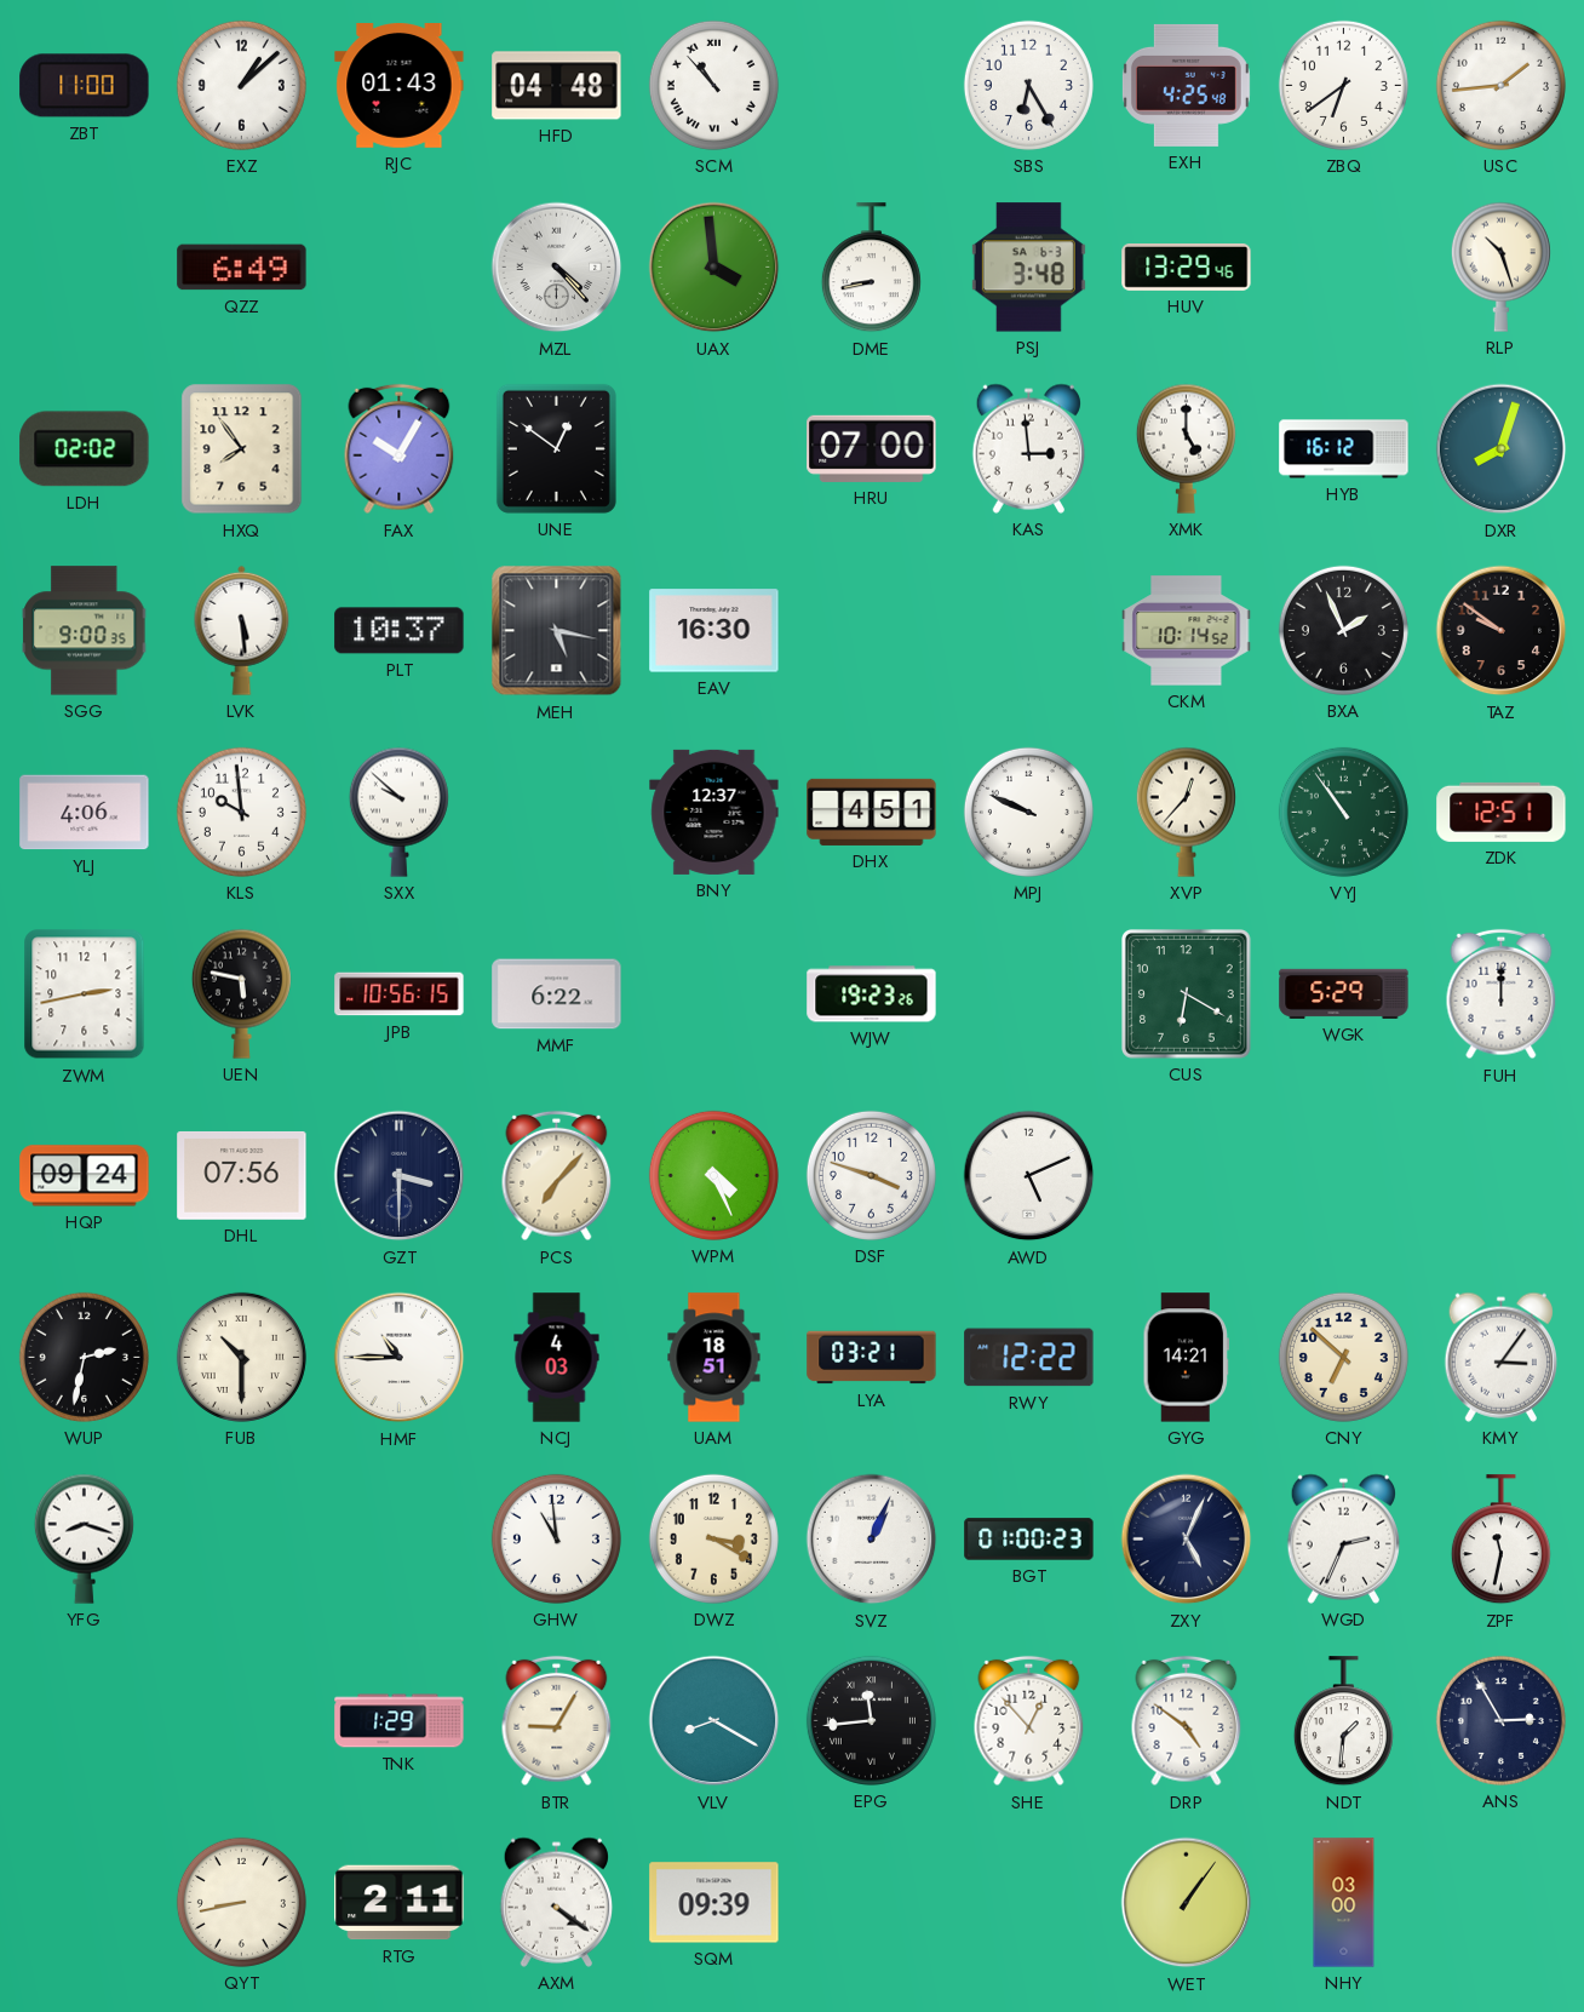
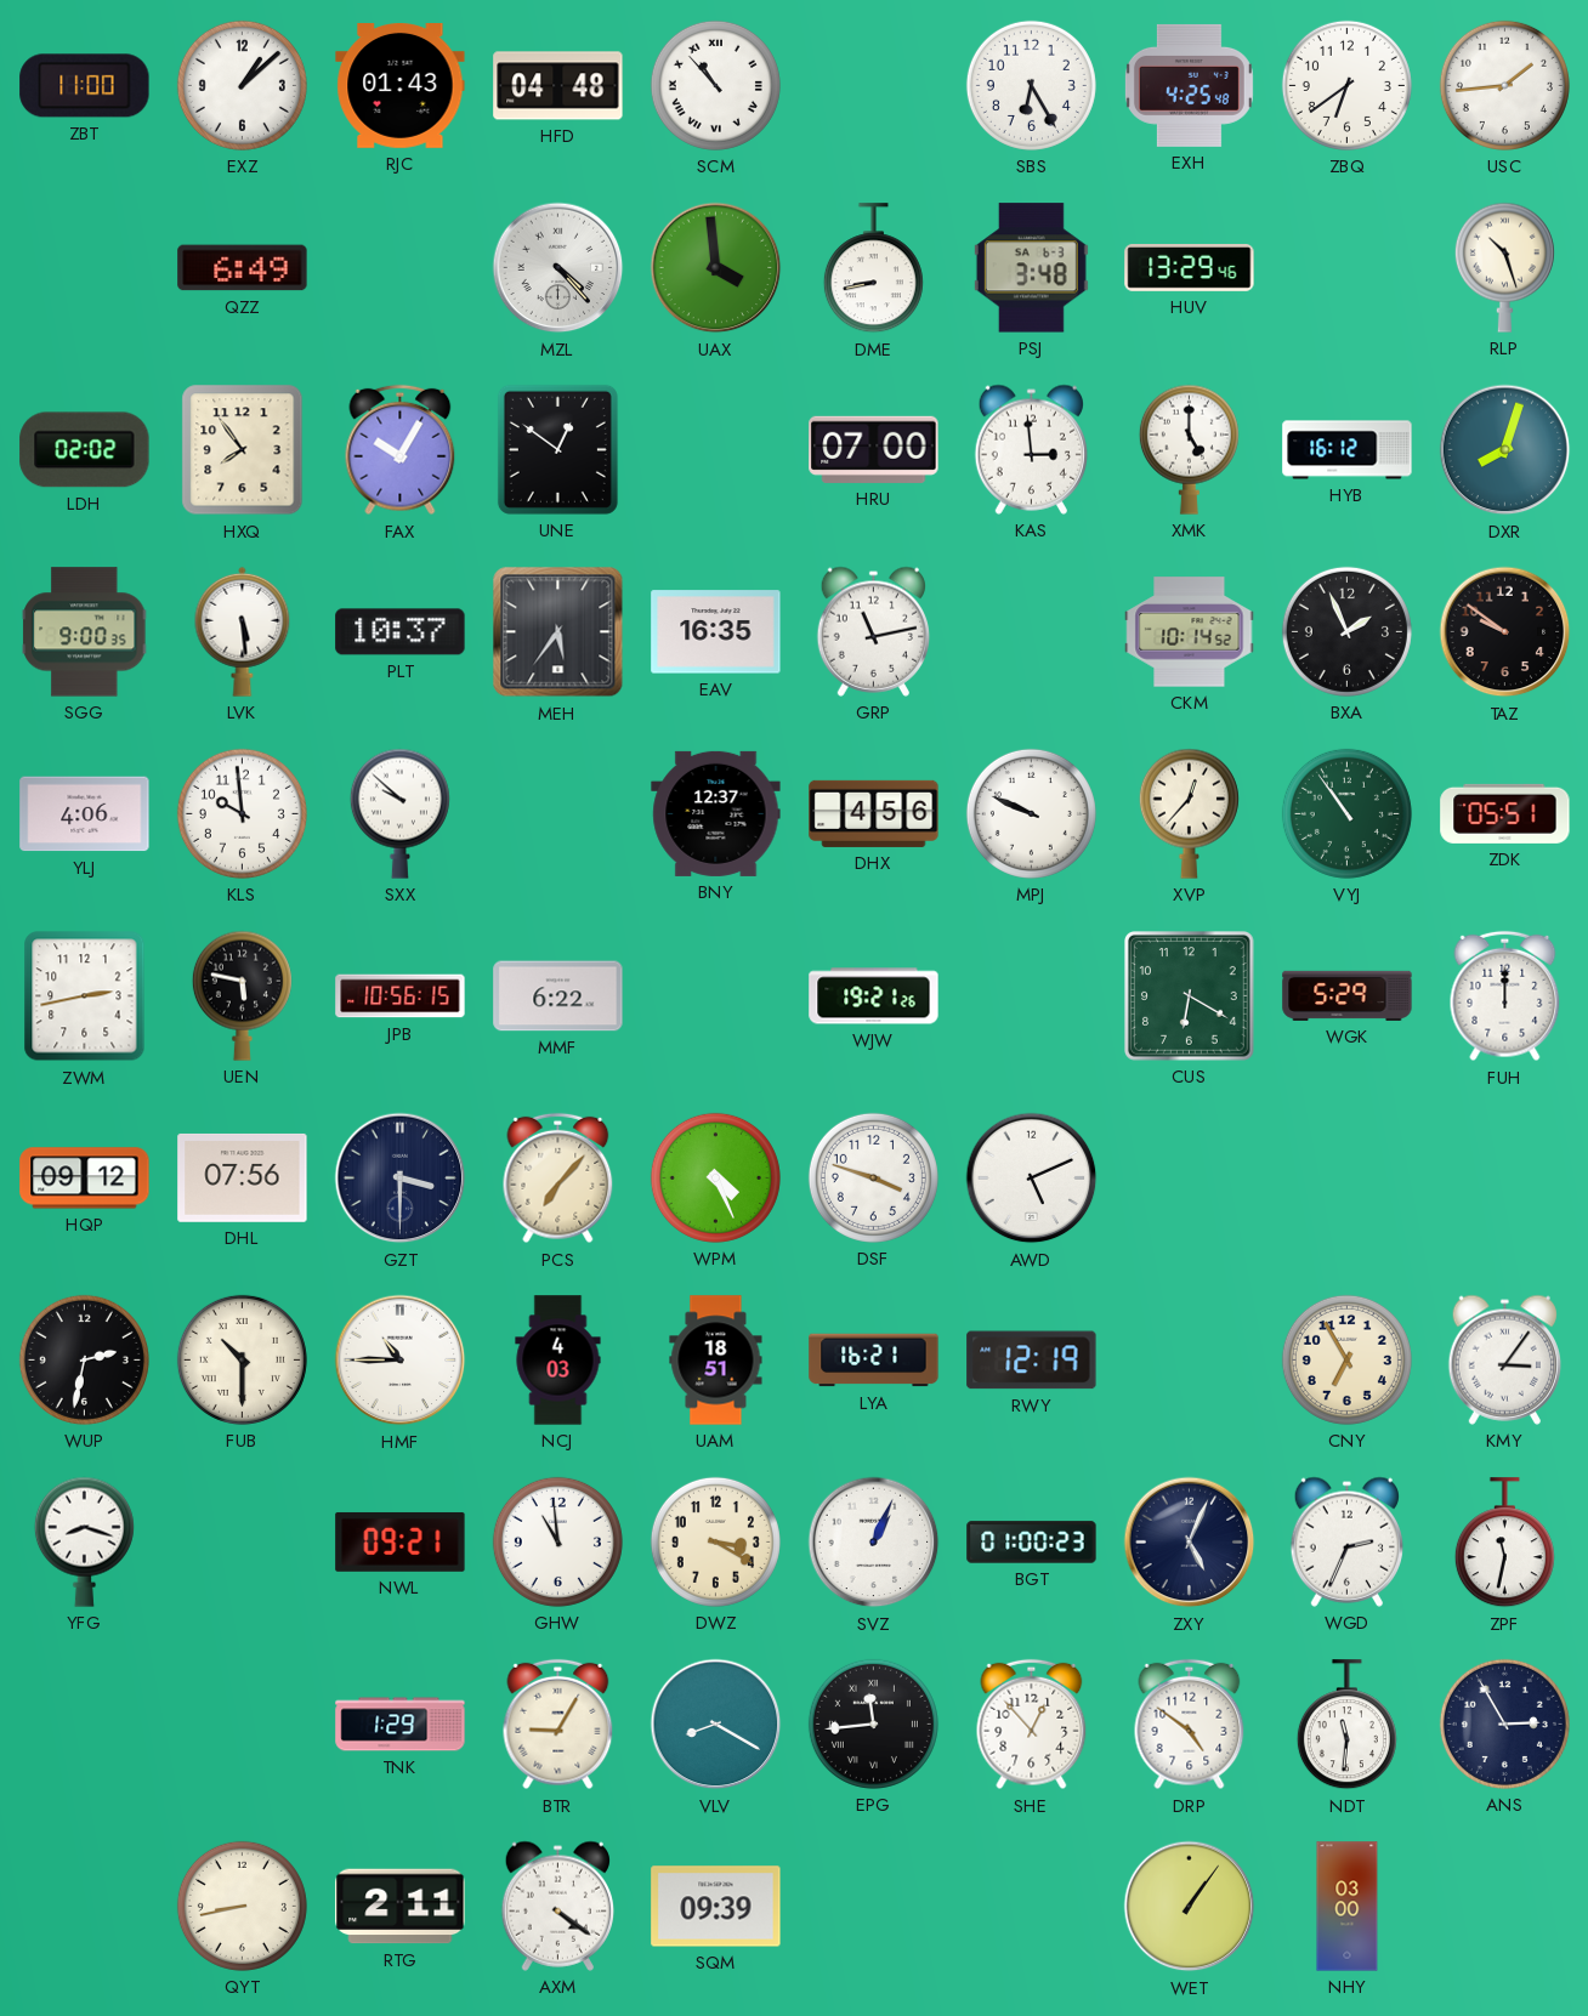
MEH: 5:17 -> 5:36
EAV: 16:30 -> 16:35
GRP: none -> 11:13
DHX: 4:51 -> 4:56
ZDK: 12:51 -> 05:51
WJW: 19:23 -> 19:21
HQP: 09:24 -> 09:12
LYA: 03:21 -> 16:21
RWY: 12:22 -> 12:19
GYG: 14:21 -> none
CNY: 6:52 -> 6:55
NWL: none -> 09:21
NDT: 1:31 -> 11:31
